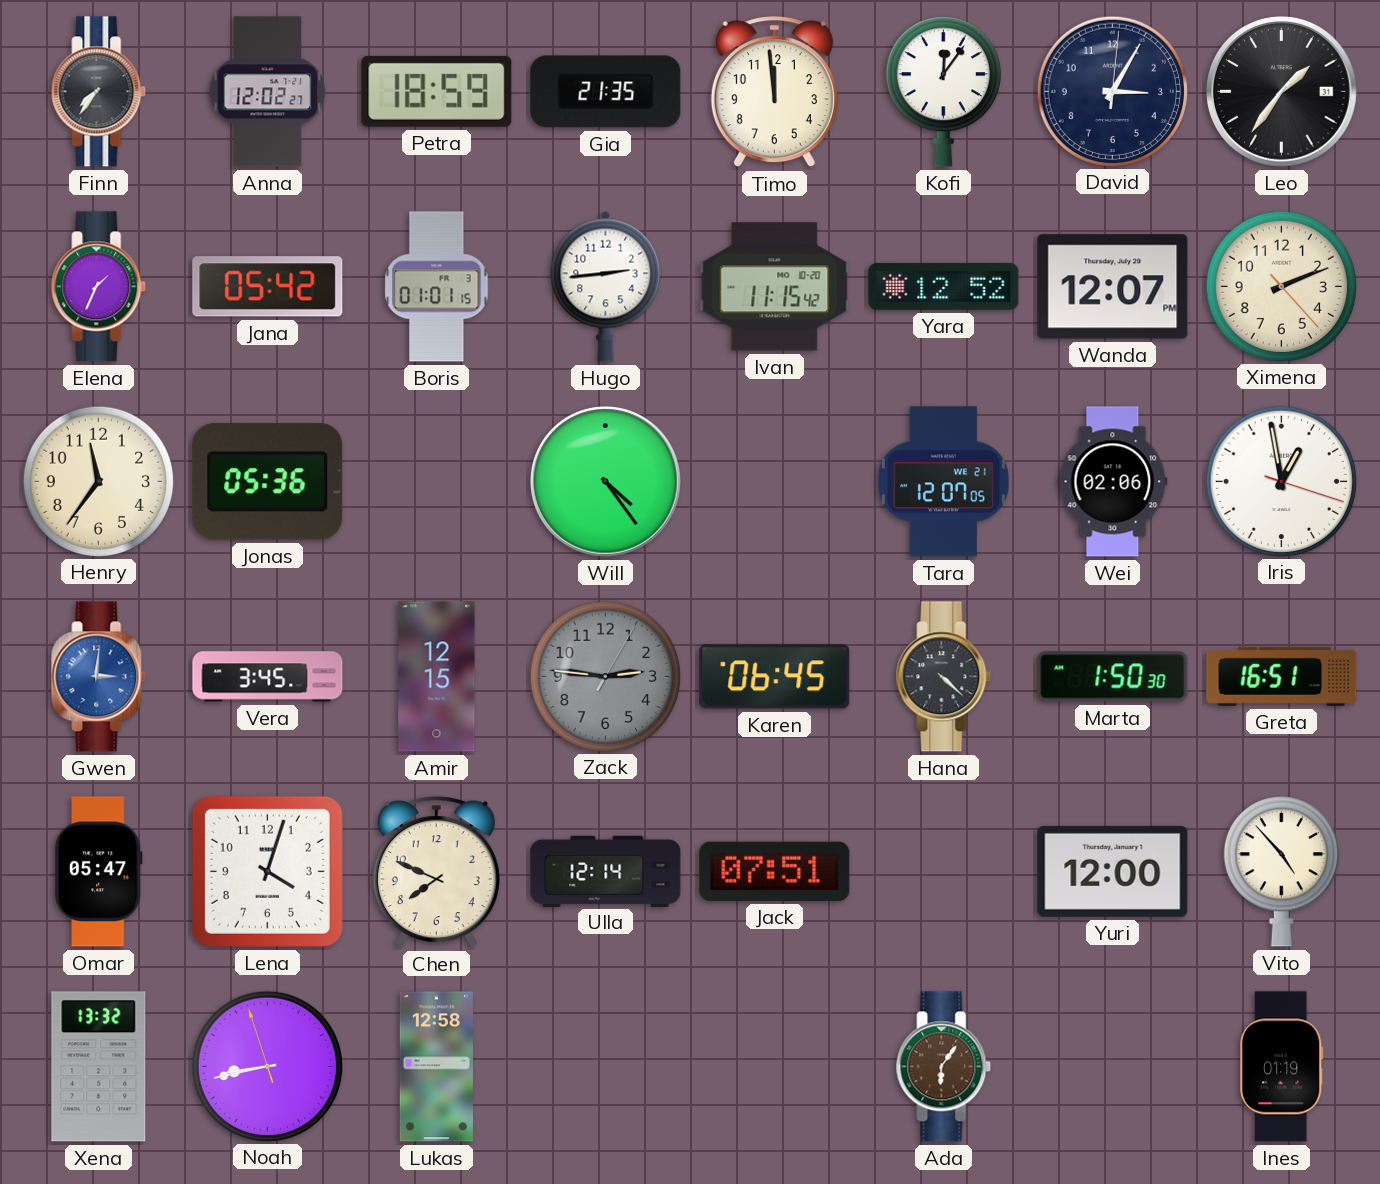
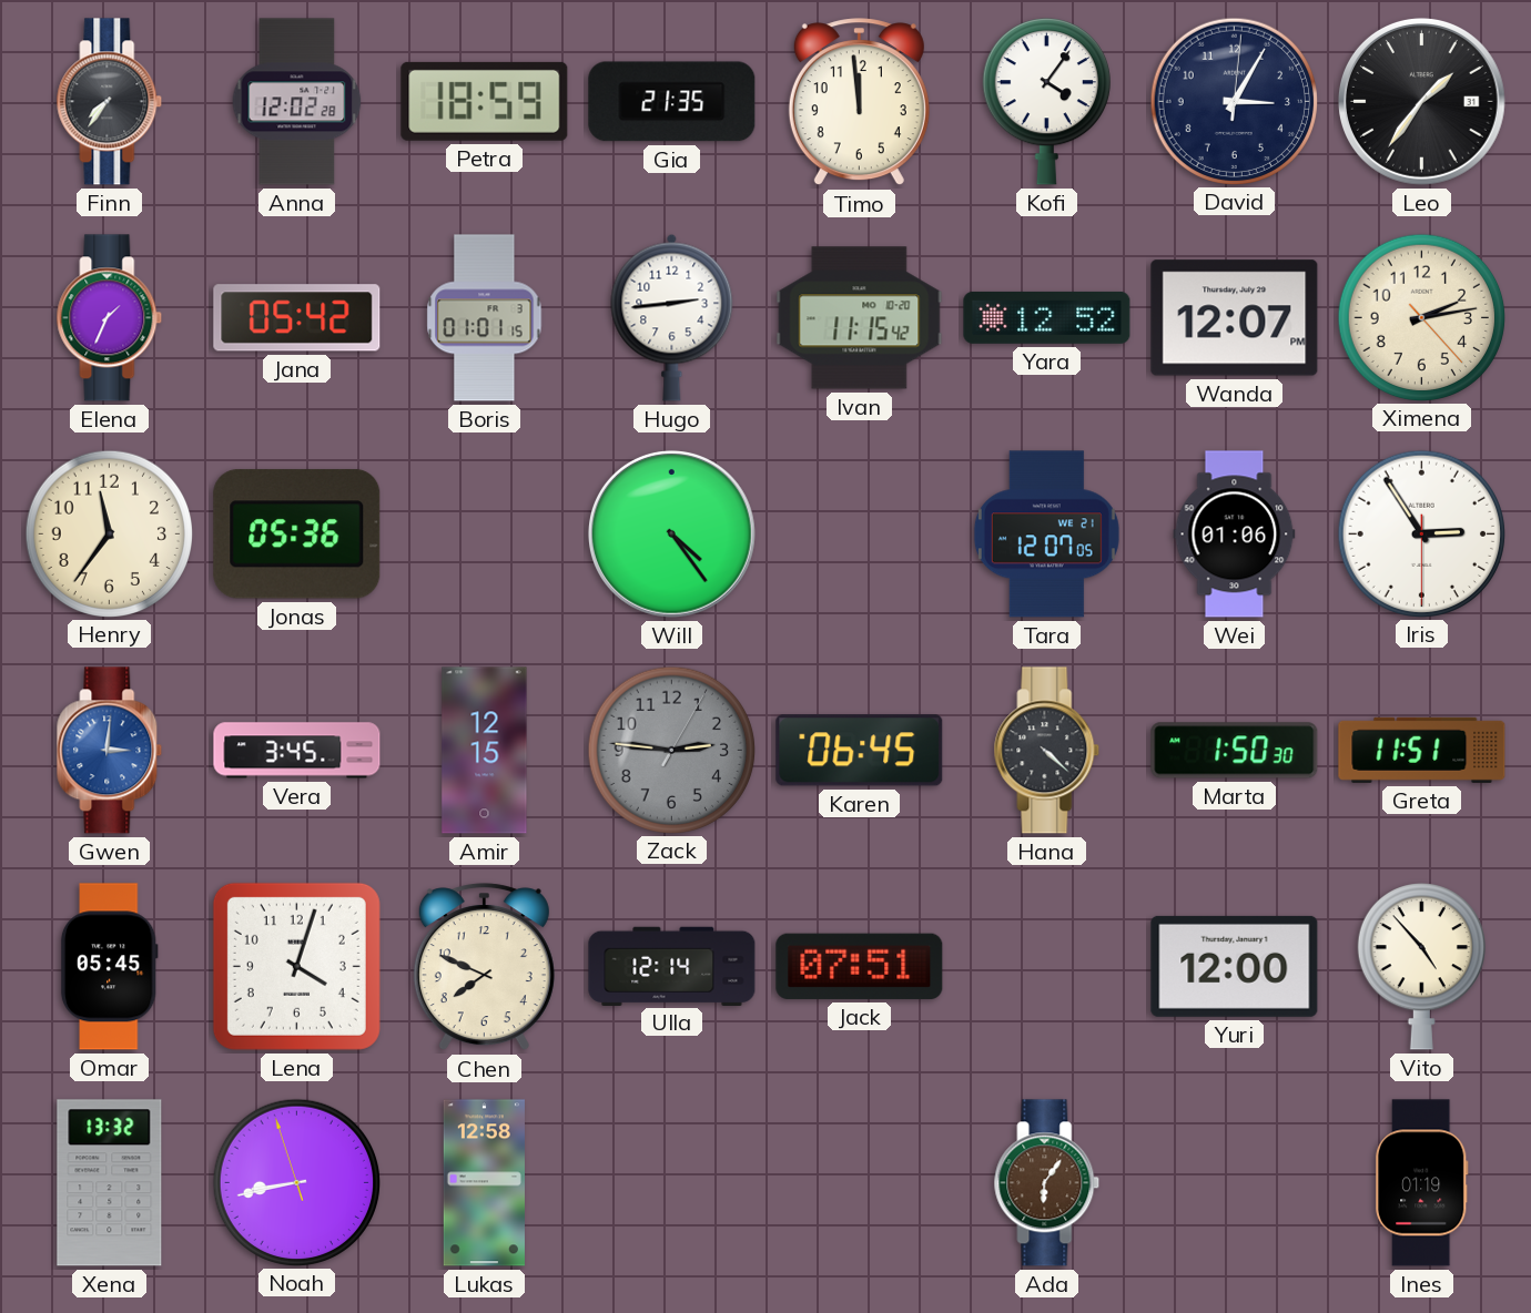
Anna: 12:02:27 -> 12:02:28
Kofi: 12:06 -> 4:06
Ximena: 2:11 -> 2:13
Wei: 02:06 -> 01:06
Iris: 12:58 -> 2:54
Greta: 16:51 -> 11:51
Omar: 05:47 -> 05:45
